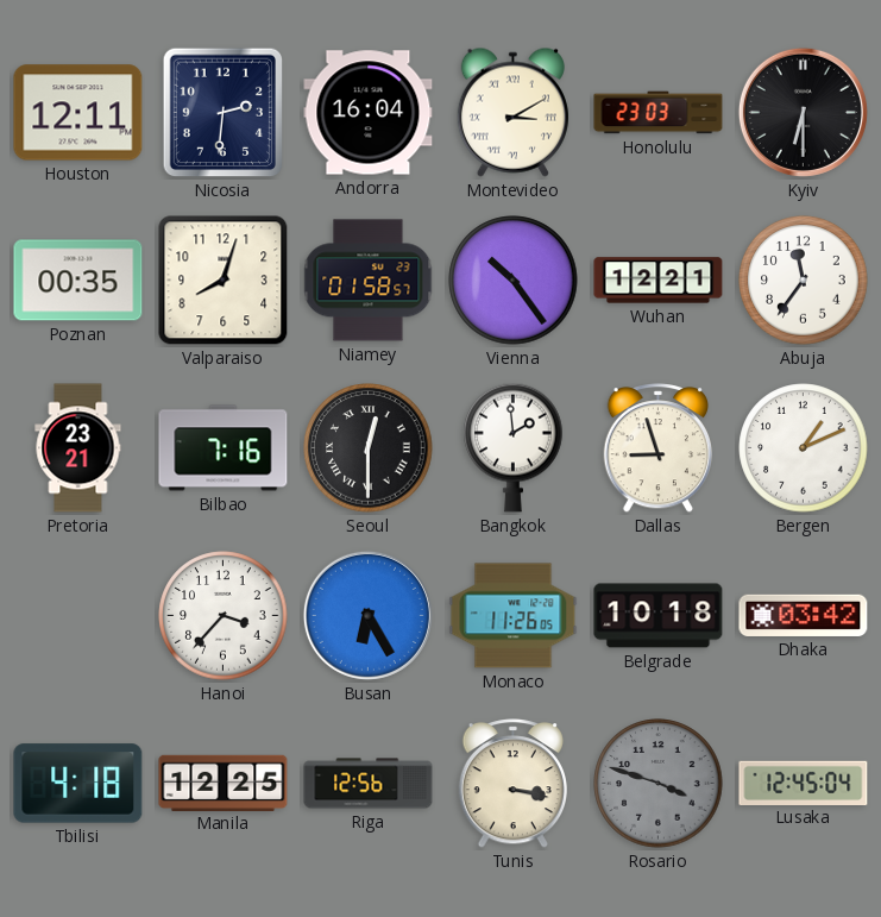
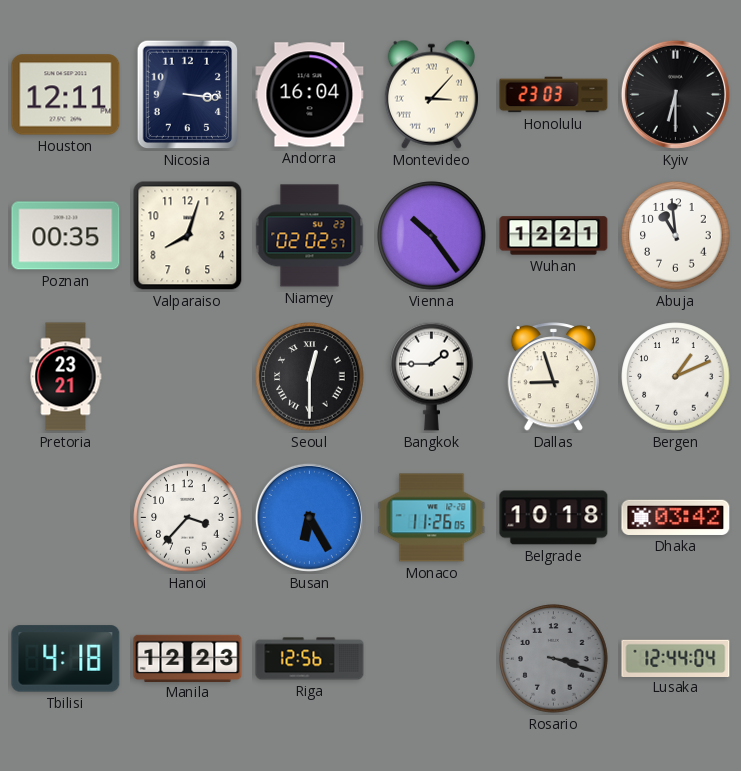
Nicosia: 2:31 -> 3:16
Montevideo: 3:10 -> 3:07
Niamey: 01:58 -> 02:02
Abuja: 11:36 -> 10:59
Bilbao: 7:16 -> none
Bangkok: 1:59 -> 1:45
Manila: 12:25 -> 12:23
Tunis: 3:17 -> none
Rosario: 3:48 -> 3:18
Lusaka: 12:45 -> 12:44
